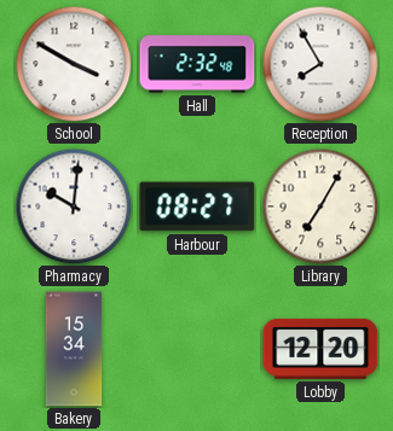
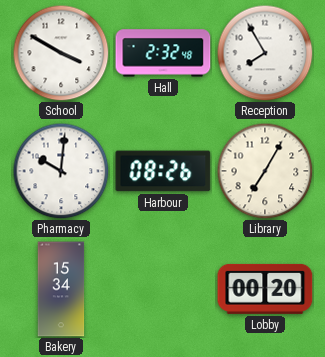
Harbour: 08:27 -> 08:26
Lobby: 12:20 -> 00:20
